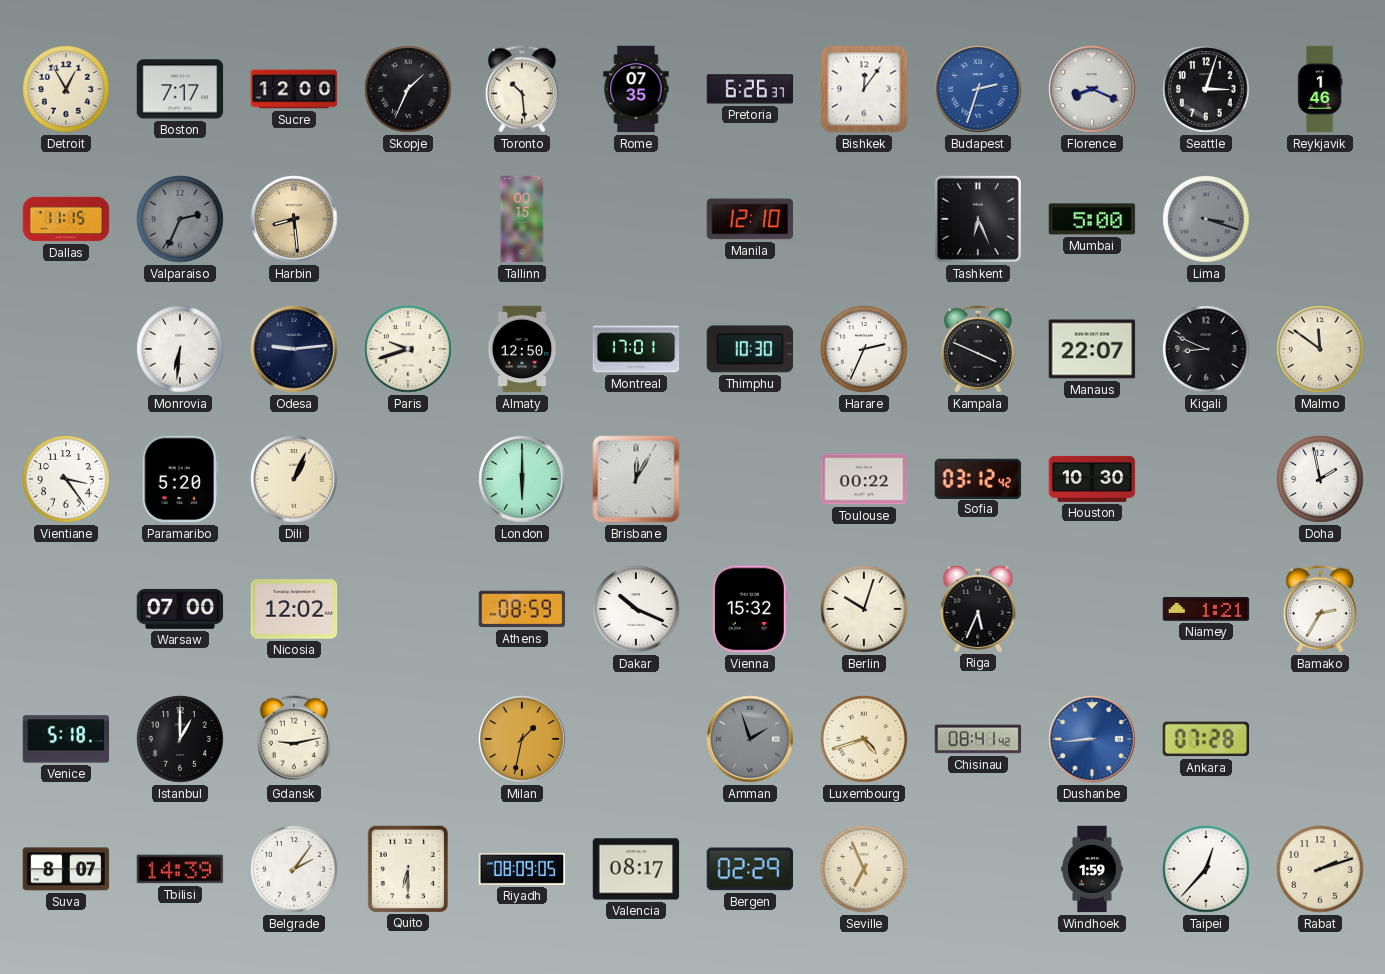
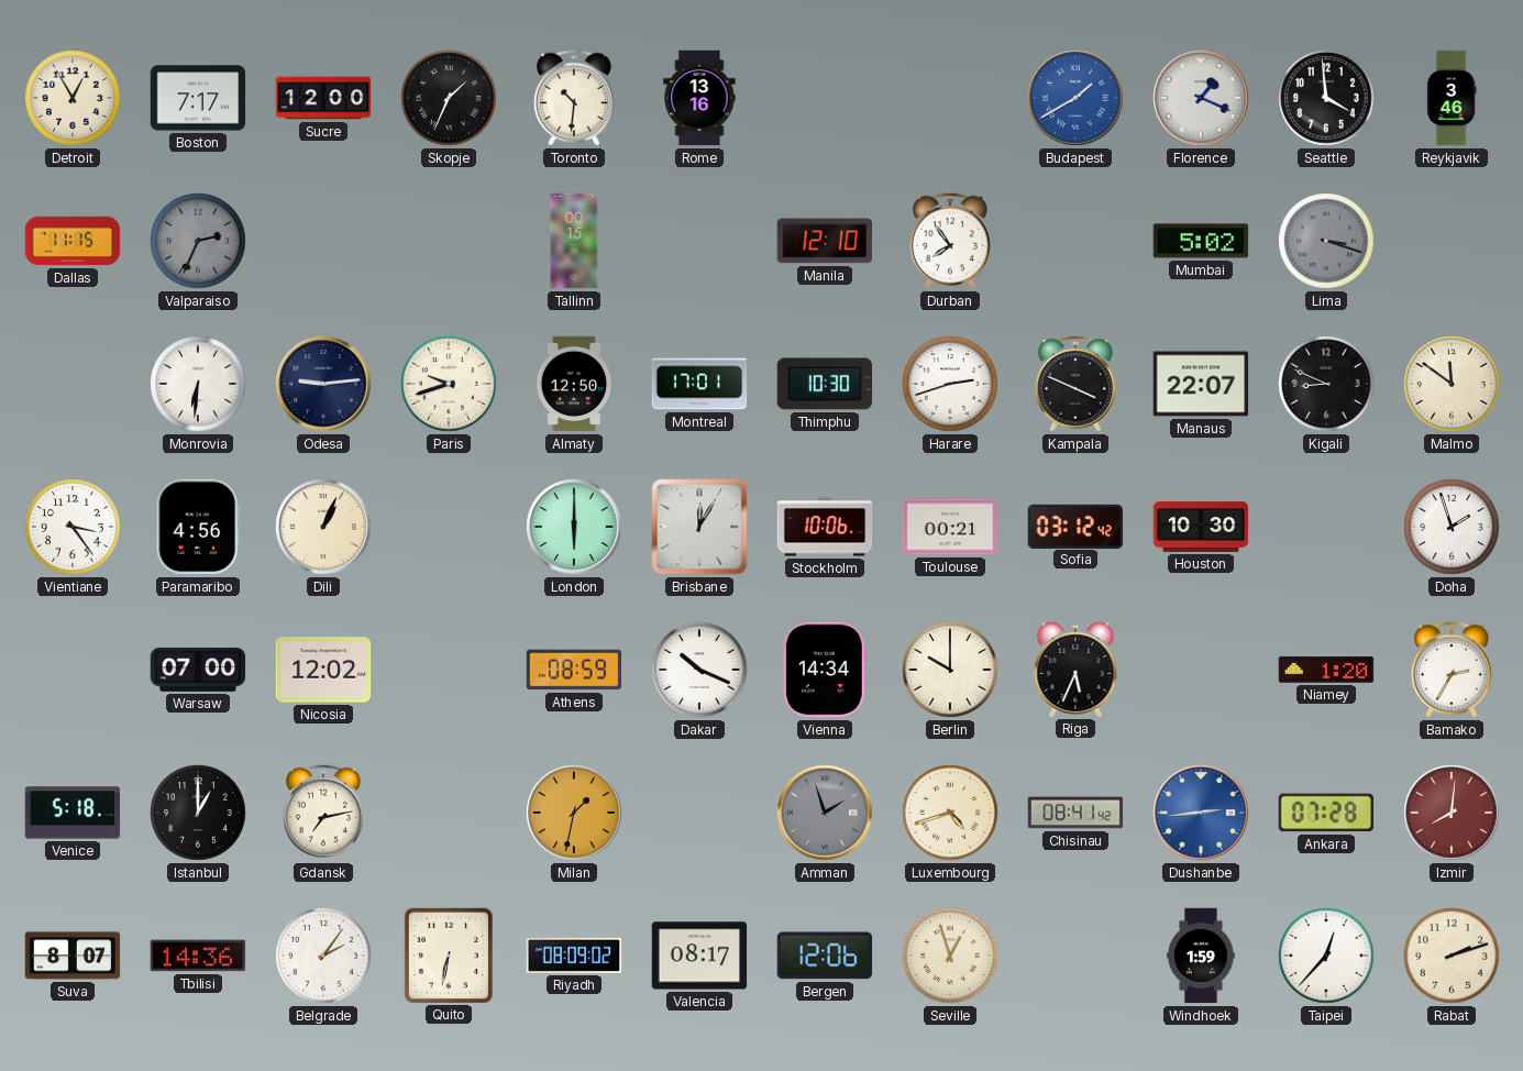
Toronto: 10:29 -> 10:31
Rome: 07:35 -> 13:16
Pretoria: 6:26 -> none
Bishkek: 12:06 -> none
Budapest: 2:33 -> 1:40
Florence: 8:19 -> 1:19
Seattle: 3:03 -> 3:59
Reykjavik: 1:46 -> 3:46
Harbin: 8:29 -> none
Durban: none -> 7:54
Tashkent: 6:26 -> none
Mumbai: 5:00 -> 5:02
Harare: 2:34 -> 2:42
Paramaribo: 5:20 -> 4:56
Stockholm: none -> 10:06
Toulouse: 00:22 -> 00:21
Doha: 1:58 -> 1:57
Vienna: 15:32 -> 14:34
Berlin: 10:03 -> 10:00
Niamey: 1:21 -> 1:20
Gdansk: 9:13 -> 7:13
Dushanbe: 8:44 -> 2:44
Izmir: none -> 8:01
Tbilisi: 14:39 -> 14:36
Quito: 6:30 -> 6:32
Riyadh: 08:09:05 -> 08:09:02
Bergen: 02:29 -> 12:06
Seville: 6:56 -> 12:57
